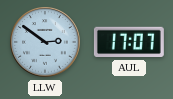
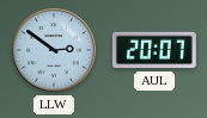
AUL: 17:07 -> 20:07
